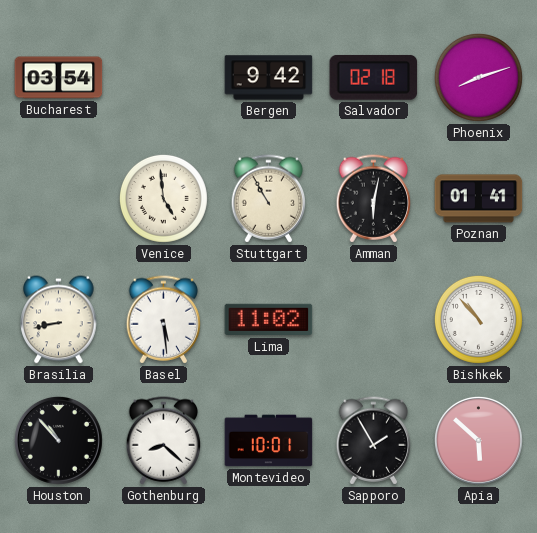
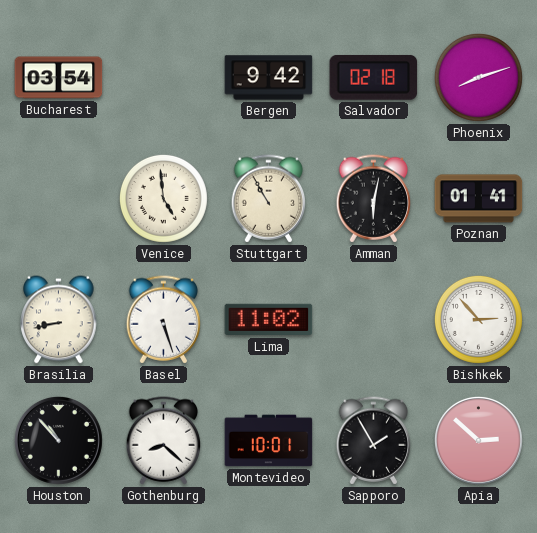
Basel: 5:29 -> 5:27
Bishkek: 10:53 -> 2:53
Apia: 5:52 -> 2:52
